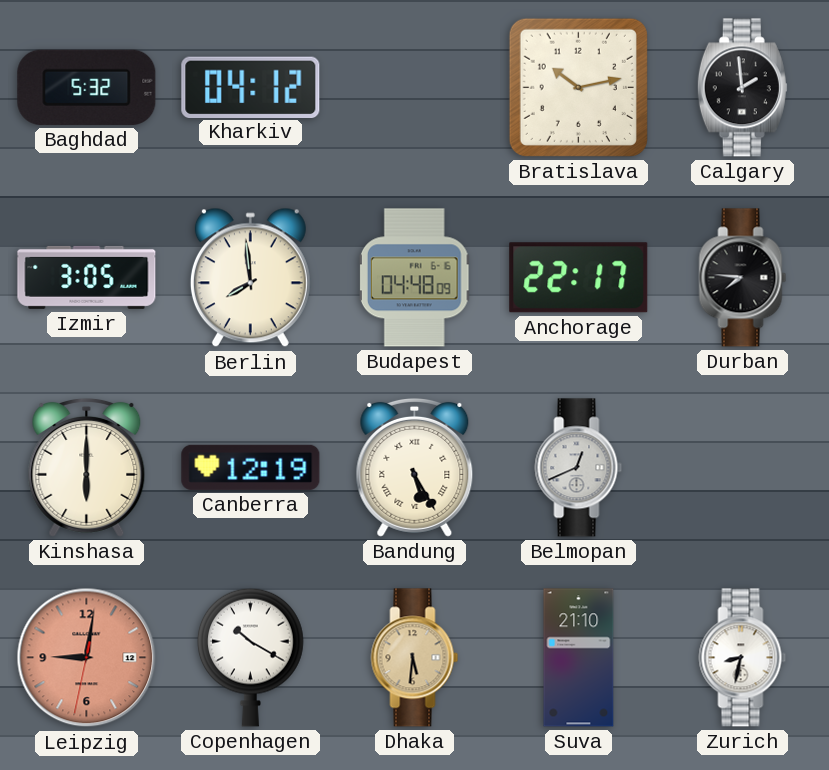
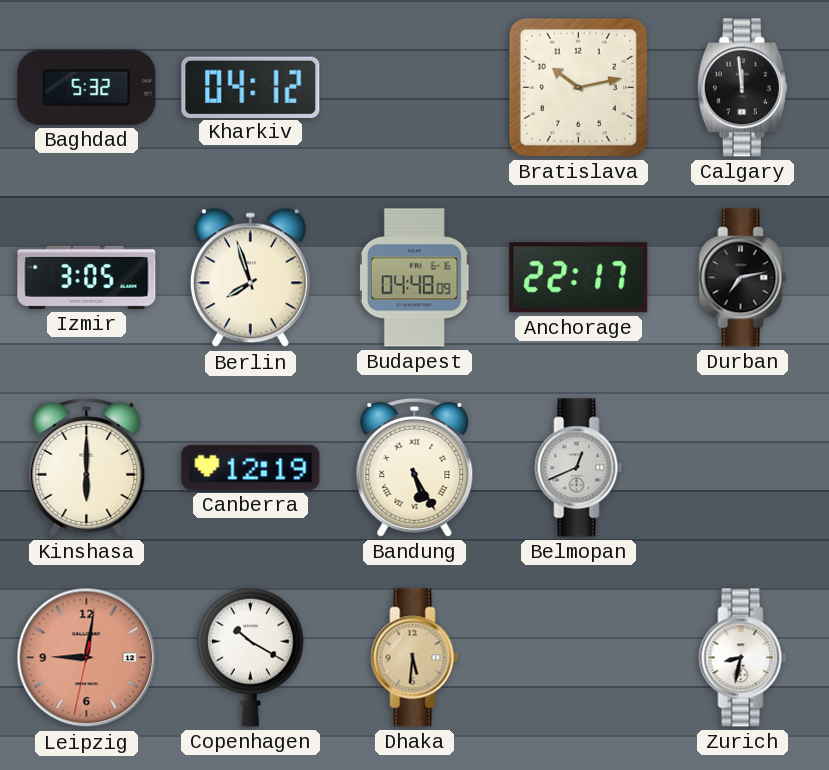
Calgary: 1:59 -> 11:59
Berlin: 7:59 -> 7:57
Durban: 7:46 -> 7:13
Suva: 21:10 -> none
